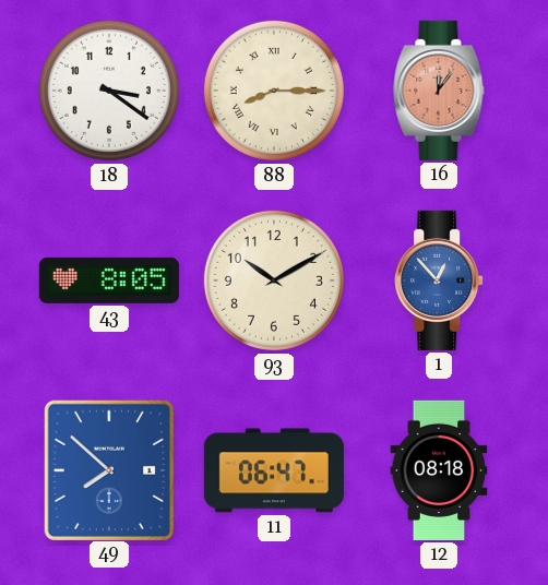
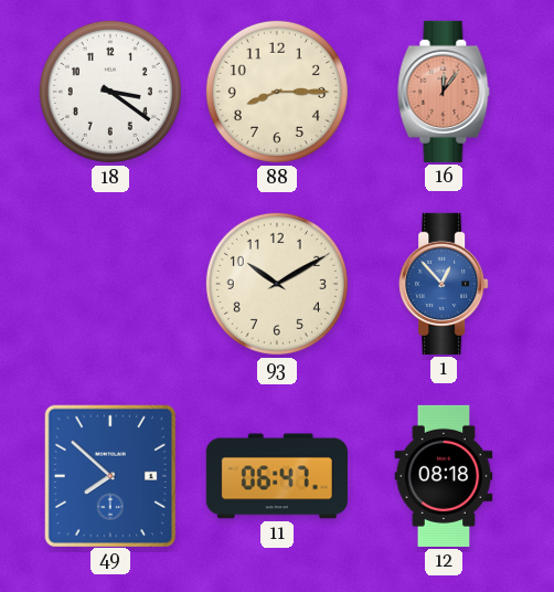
88 numerals: Roman -> Arabic
43: 8:05 -> none
